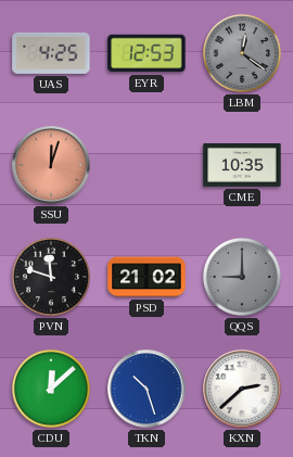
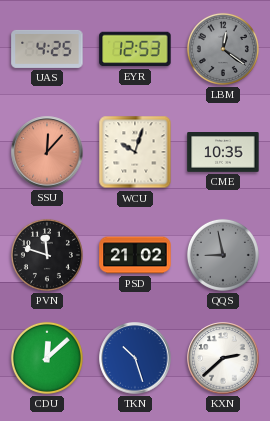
SSU: 12:03 -> 12:07
WCU: none -> 10:03
QQS: 9:00 -> 8:58
